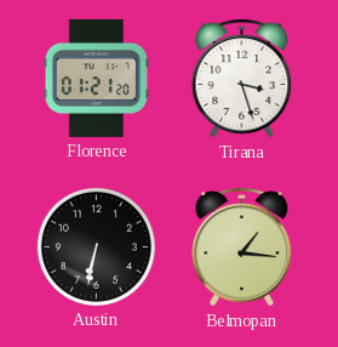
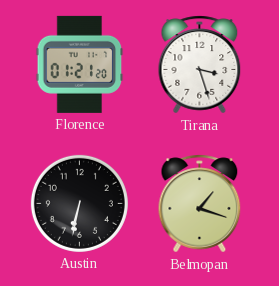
Belmopan: 1:16 -> 1:18
